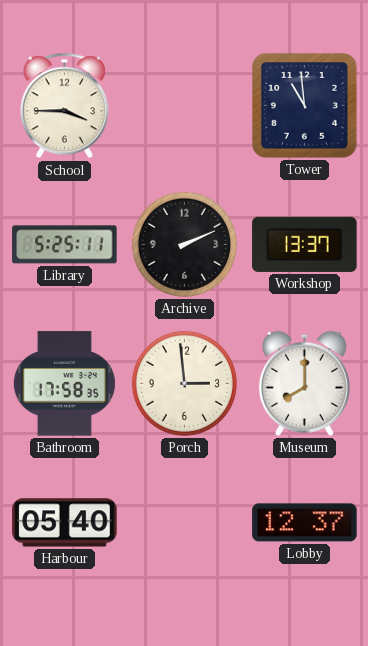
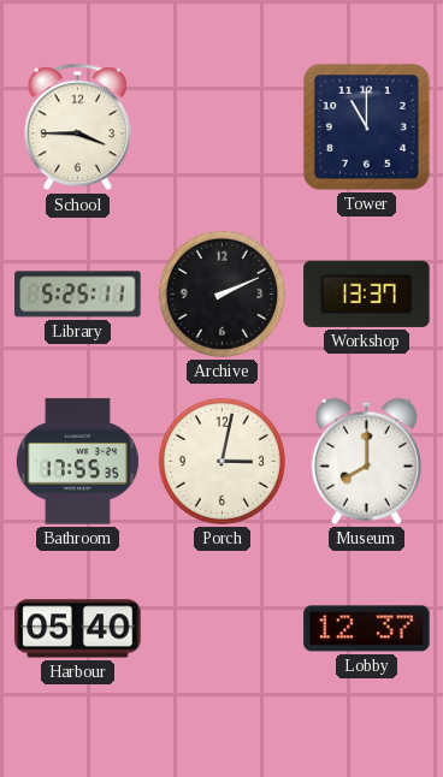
Tower: 10:59 -> 11:00
Bathroom: 17:58 -> 17:55
Porch: 2:59 -> 3:02
